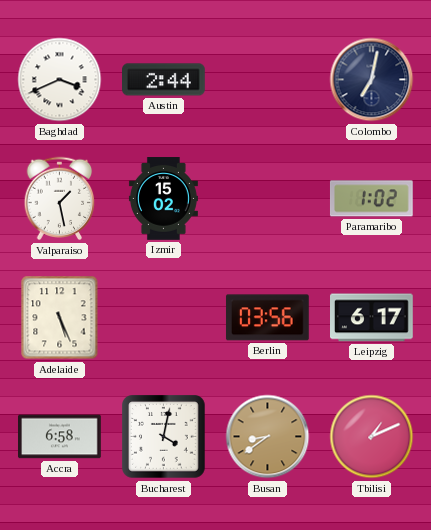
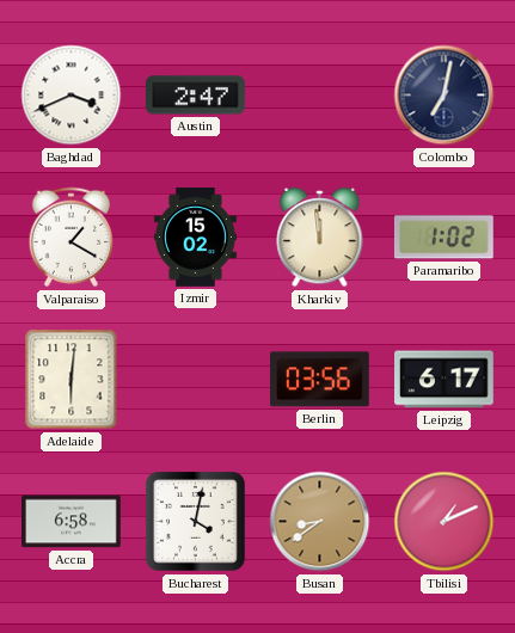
Austin: 2:44 -> 2:47
Valparaiso: 1:28 -> 1:20
Kharkiv: none -> 11:59
Adelaide: 5:26 -> 6:01
